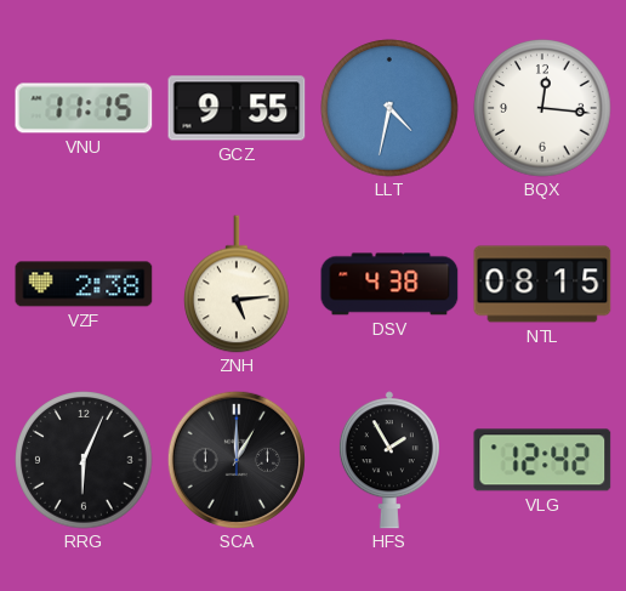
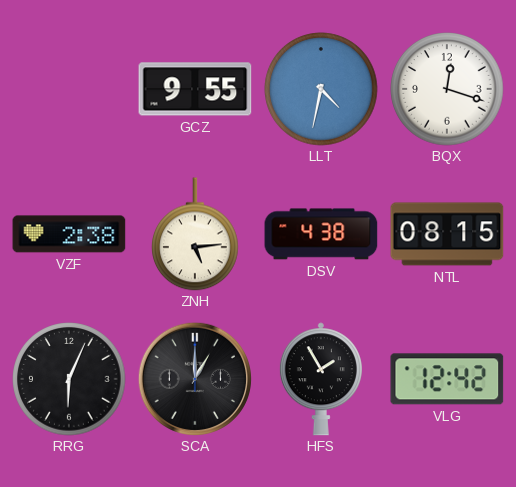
VNU: 11:15 -> none
BQX: 12:16 -> 12:18
